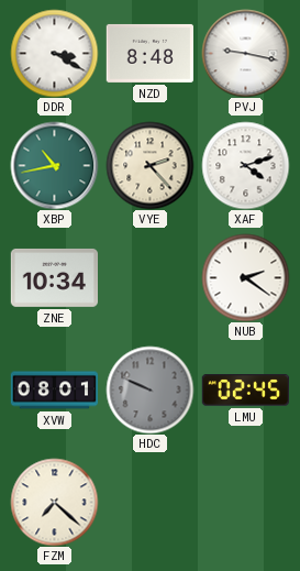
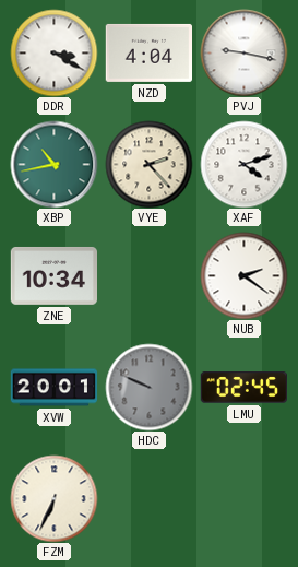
NZD: 8:48 -> 4:04
XVW: 08:01 -> 20:01
FZM: 7:22 -> 6:34
